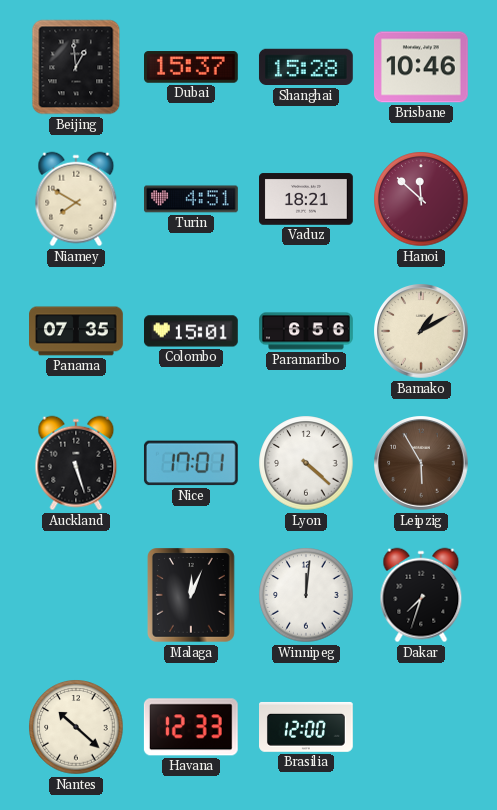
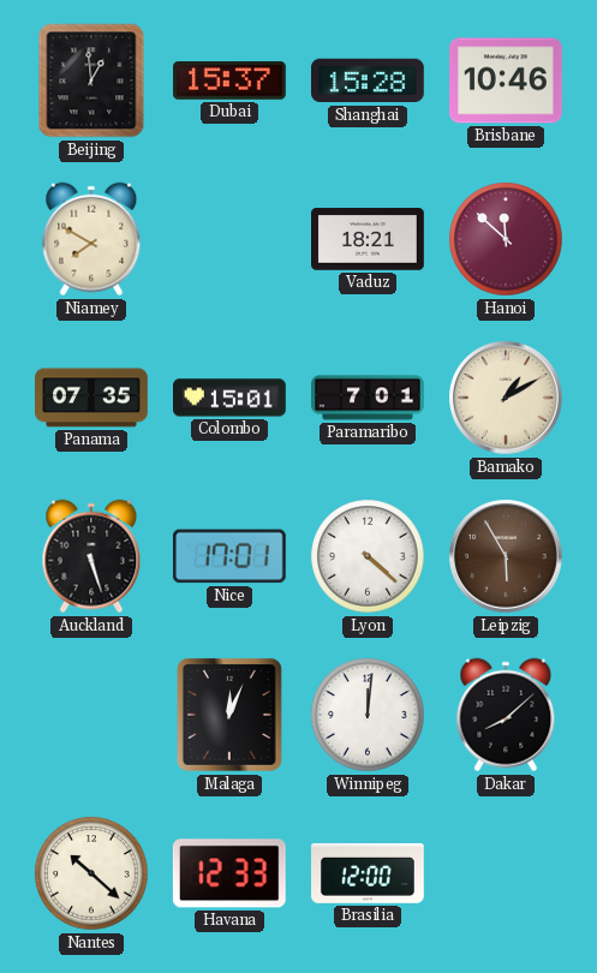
Turin: 4:51 -> none
Paramaribo: 6:56 -> 7:01
Dakar: 7:33 -> 8:08
